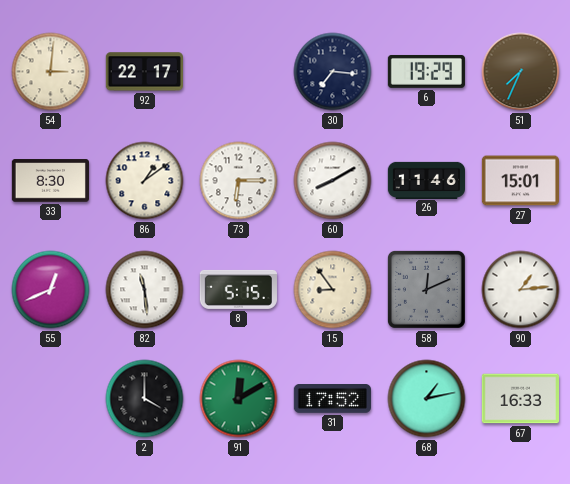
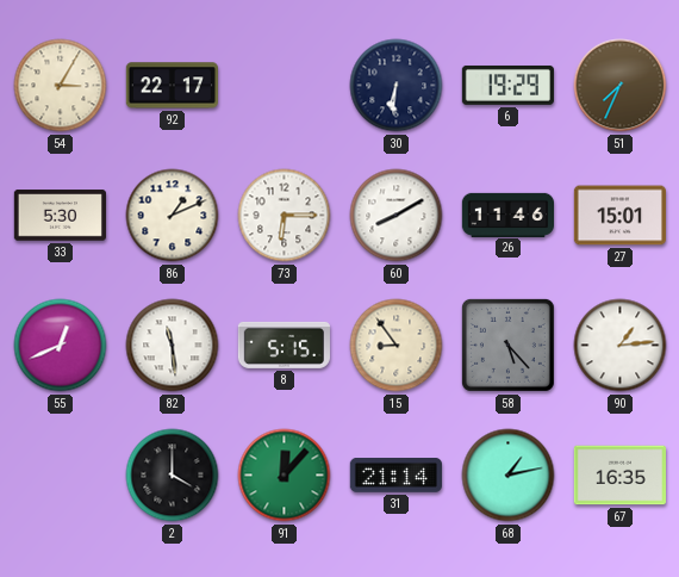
54: 3:01 -> 3:05
30: 7:16 -> 6:31
33: 8:30 -> 5:30
86: 1:09 -> 1:11
58: 12:11 -> 5:23
91: 12:10 -> 12:07
31: 17:52 -> 21:14
67: 16:33 -> 16:35
